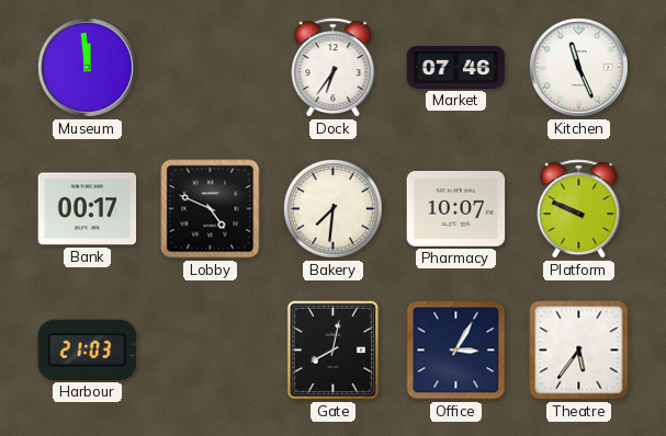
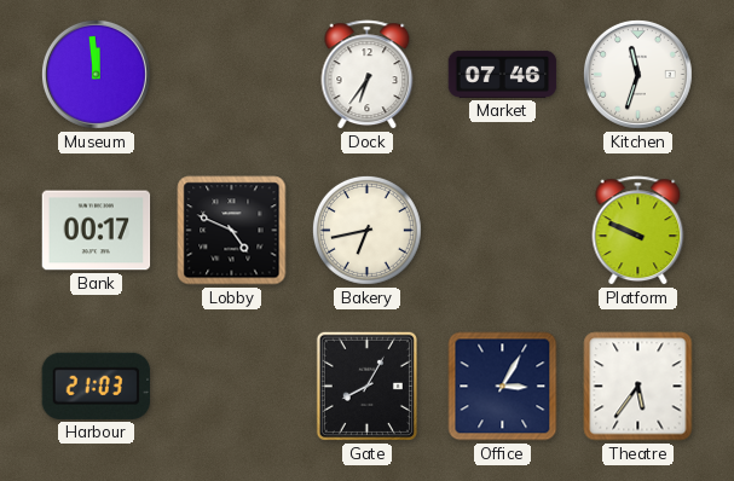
Kitchen: 11:26 -> 11:33
Bakery: 7:31 -> 6:43
Pharmacy: 10:07 -> none
Gate: 8:02 -> 8:05
